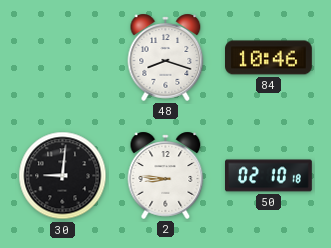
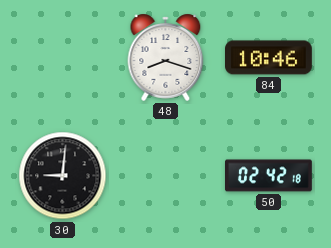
2: 8:46 -> none
50: 02:10 -> 02:42
